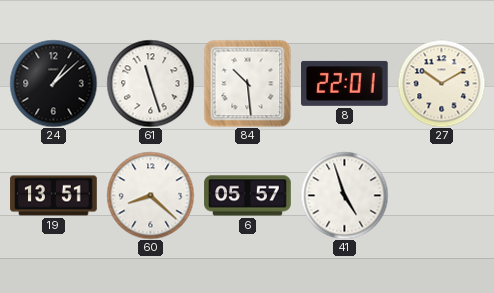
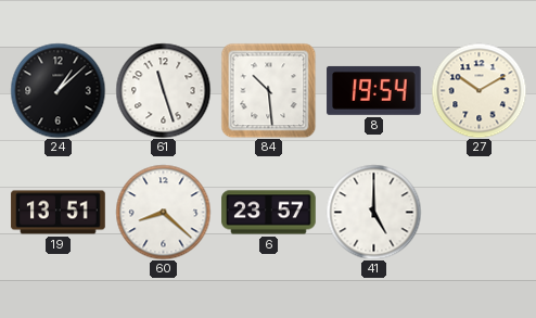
8: 22:01 -> 19:54
6: 05:57 -> 23:57
41: 4:57 -> 5:00
